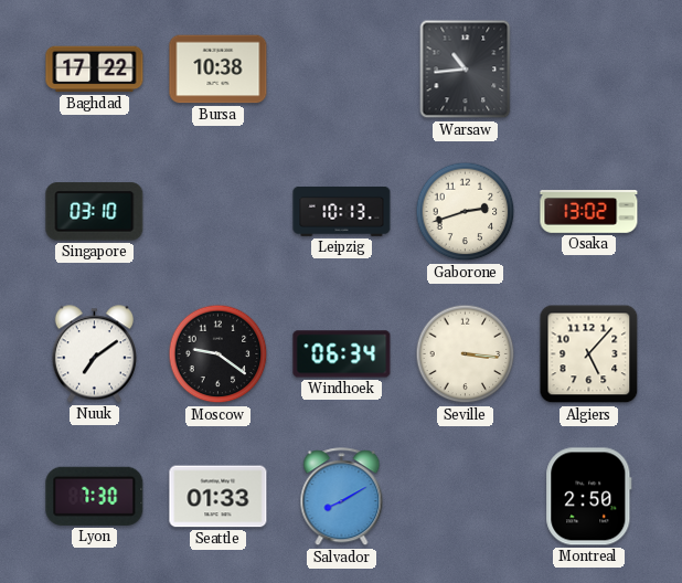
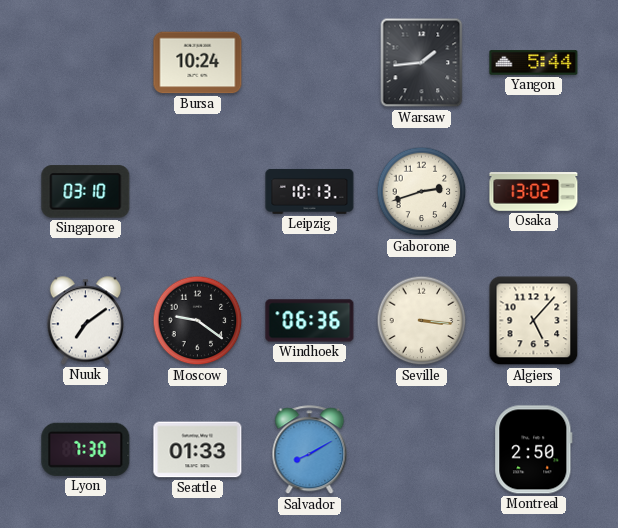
Baghdad: 17:22 -> none
Bursa: 10:38 -> 10:24
Warsaw: 10:44 -> 1:44
Yangon: none -> 5:44
Windhoek: 06:34 -> 06:36
